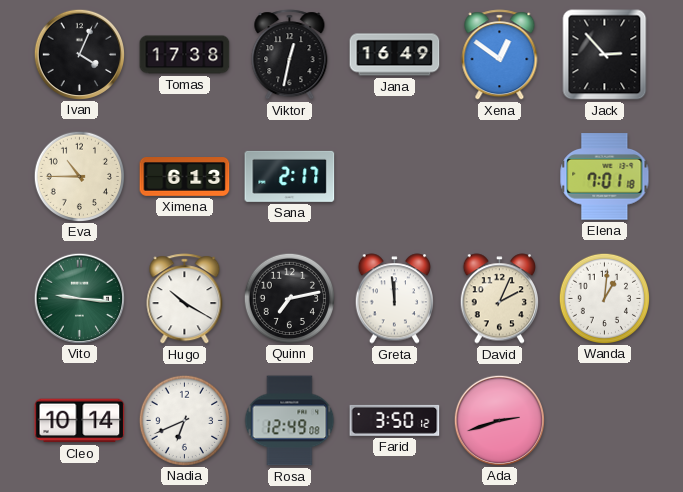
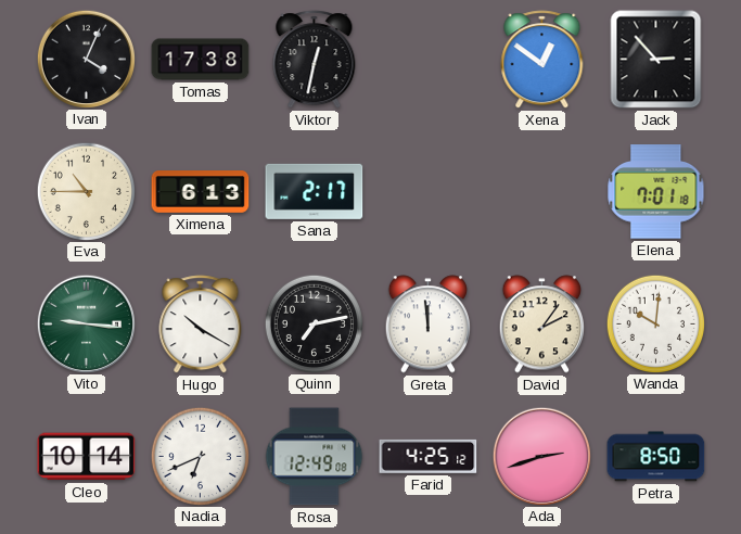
Jana: 16:49 -> none
David: 2:04 -> 2:06
Wanda: 1:01 -> 10:01
Farid: 3:50 -> 4:25
Petra: none -> 8:50
